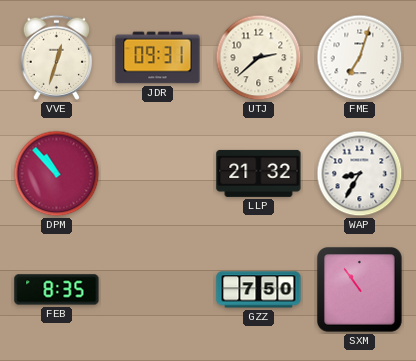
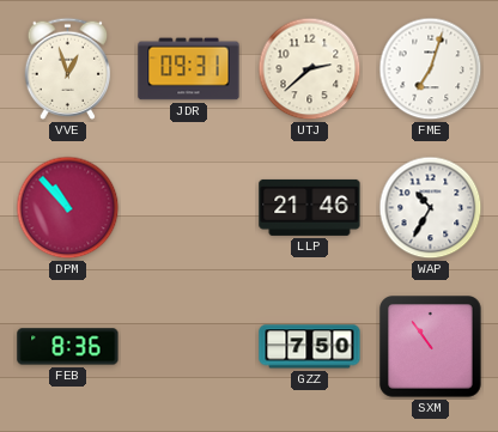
VVE: 12:33 -> 12:57
LLP: 21:32 -> 21:46
WAP: 8:35 -> 10:35
FEB: 8:35 -> 8:36
